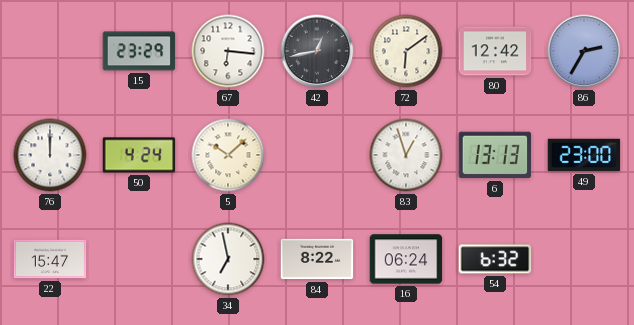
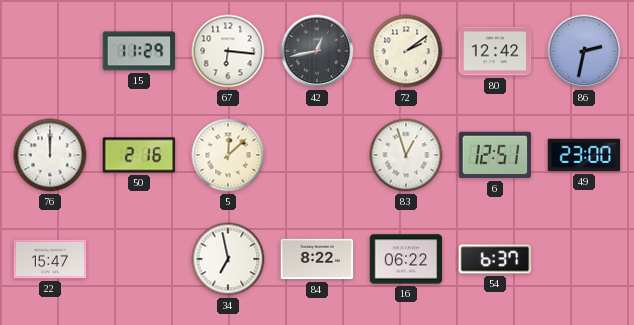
15: 23:29 -> 11:29
72: 6:09 -> 2:09
86: 2:35 -> 2:32
50: 4:24 -> 2:16
5: 10:08 -> 12:08
6: 13:13 -> 12:51
16: 06:24 -> 06:22
54: 6:32 -> 6:37
